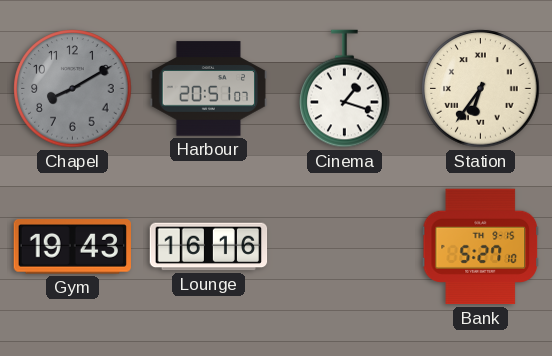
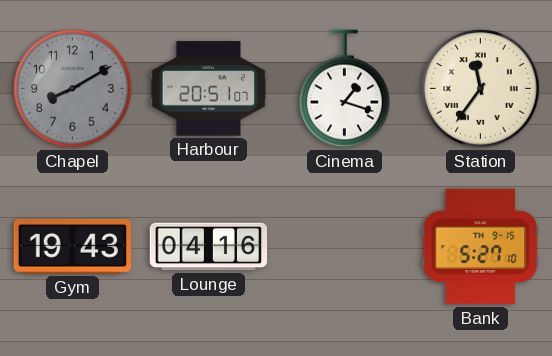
Station: 6:36 -> 11:36
Lounge: 16:16 -> 04:16
